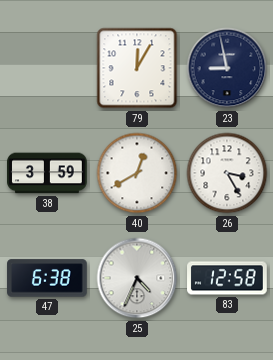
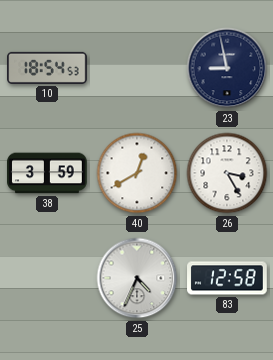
10: none -> 18:54
79: 12:05 -> none
47: 6:38 -> none
